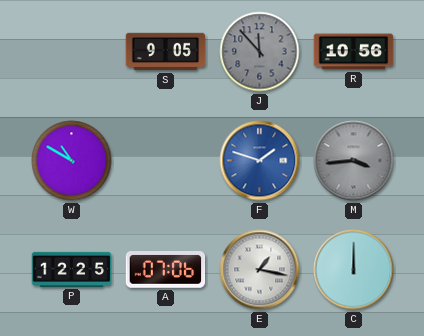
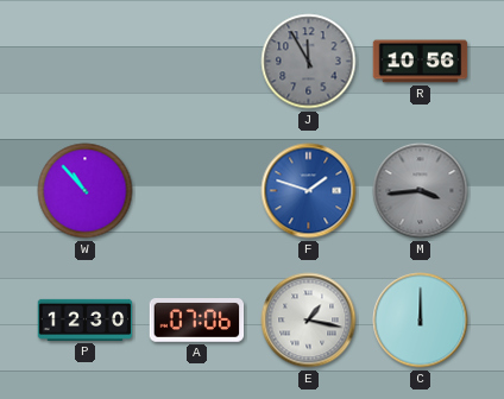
S: 9:05 -> none
J: 11:53 -> 11:55
W: 10:50 -> 10:53
P: 12:25 -> 12:30
